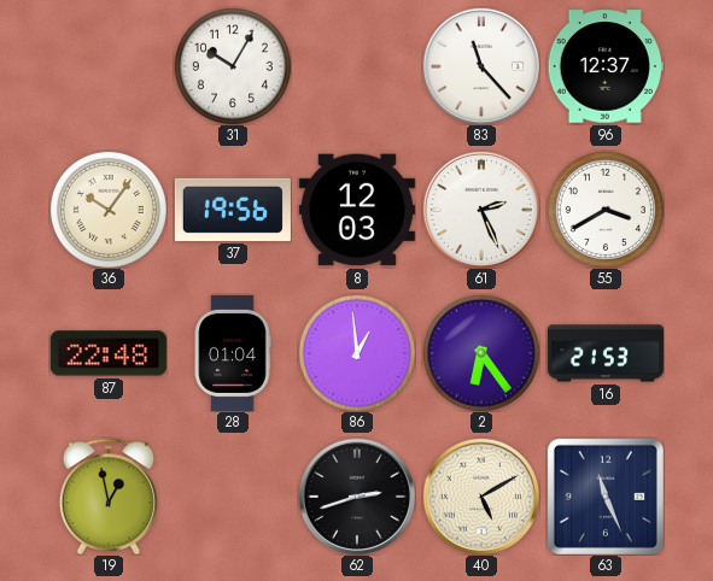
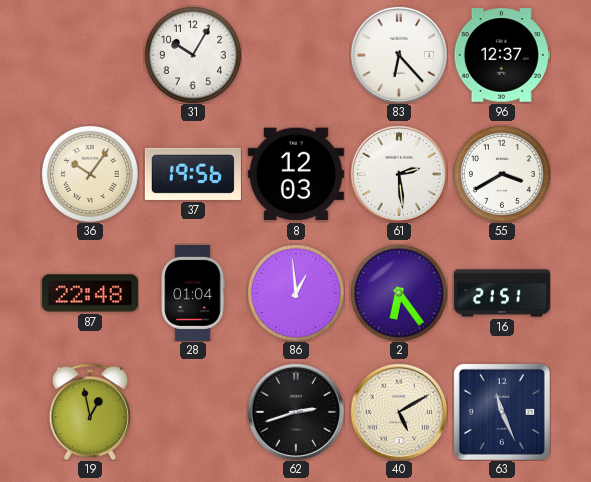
83: 11:23 -> 6:23
61: 2:26 -> 2:29
16: 21:53 -> 21:51
